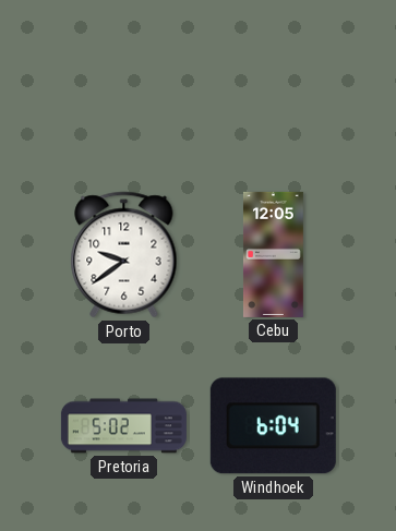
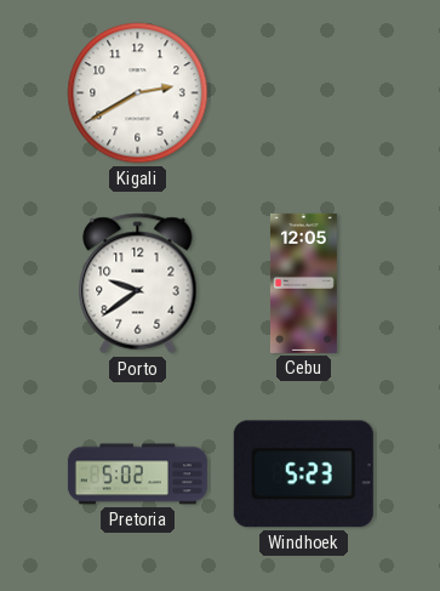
Kigali: none -> 2:40
Windhoek: 6:04 -> 5:23
